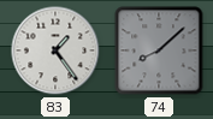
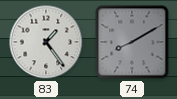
74: 8:08 -> 8:10
